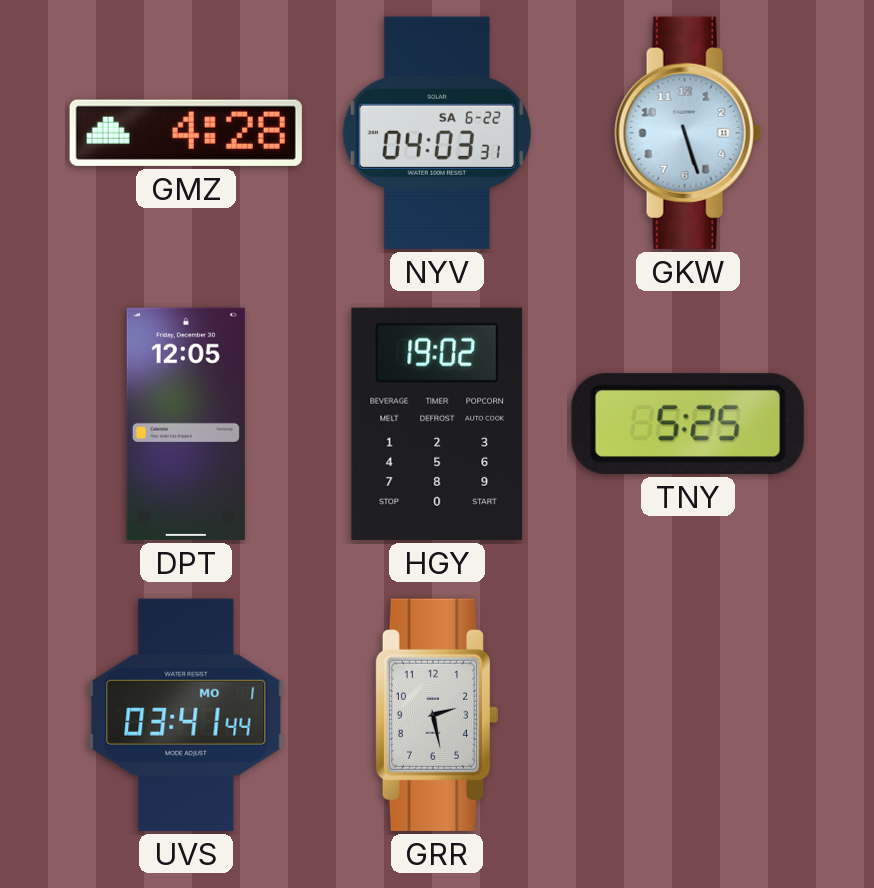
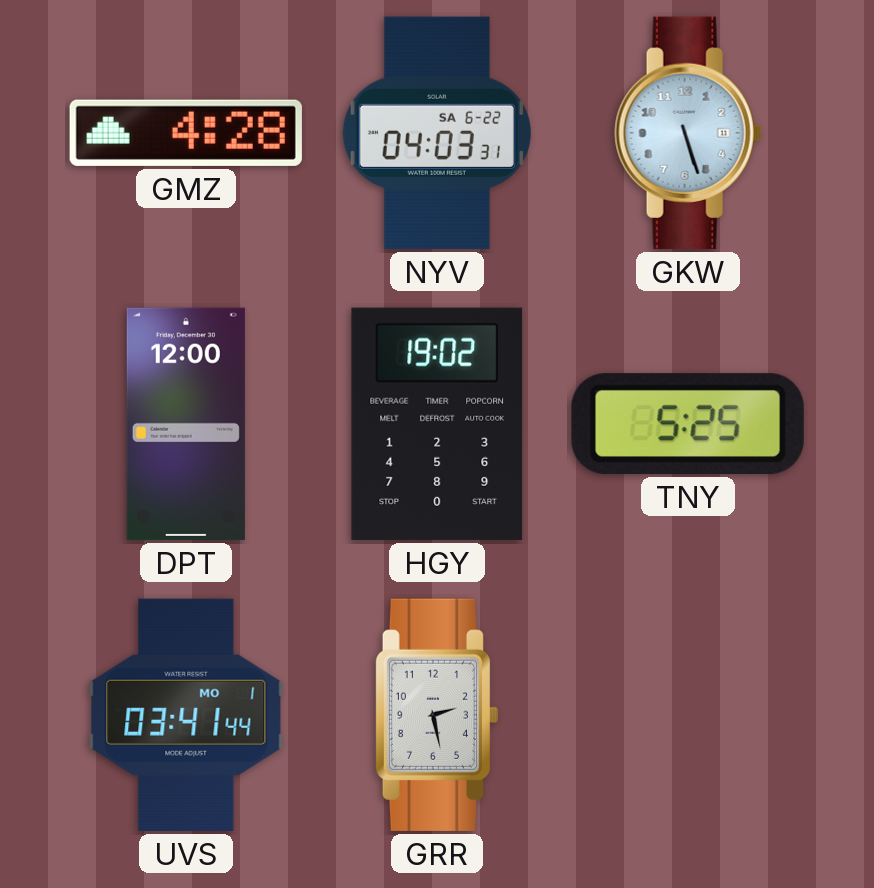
DPT: 12:05 -> 12:00
